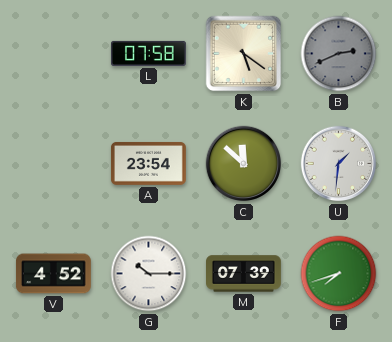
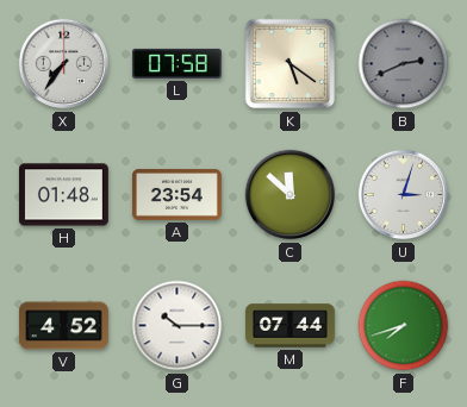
X: none -> 7:36
H: none -> 01:48
U: 1:31 -> 3:03
M: 07:39 -> 07:44
